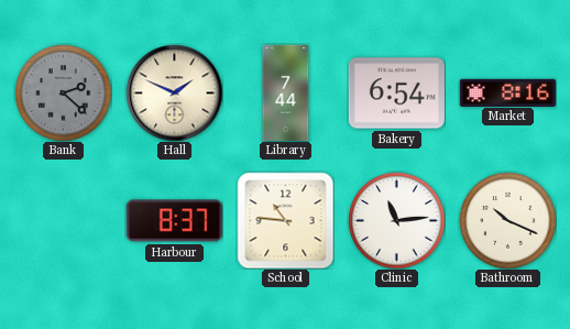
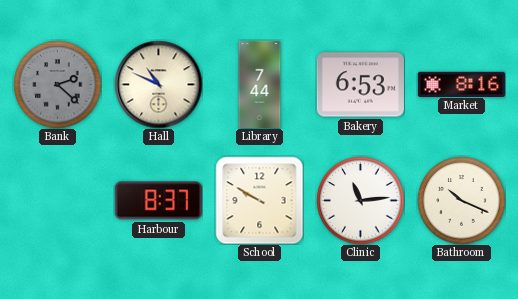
Hall: 1:49 -> 10:49
Bakery: 6:54 -> 6:53
School: 10:46 -> 9:50
